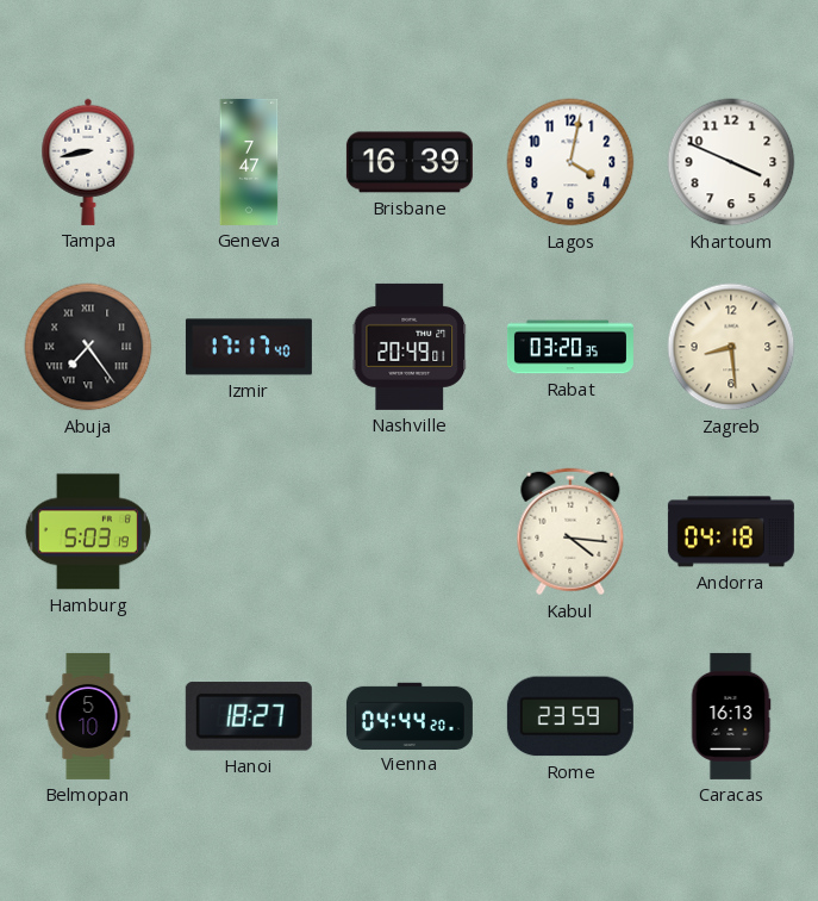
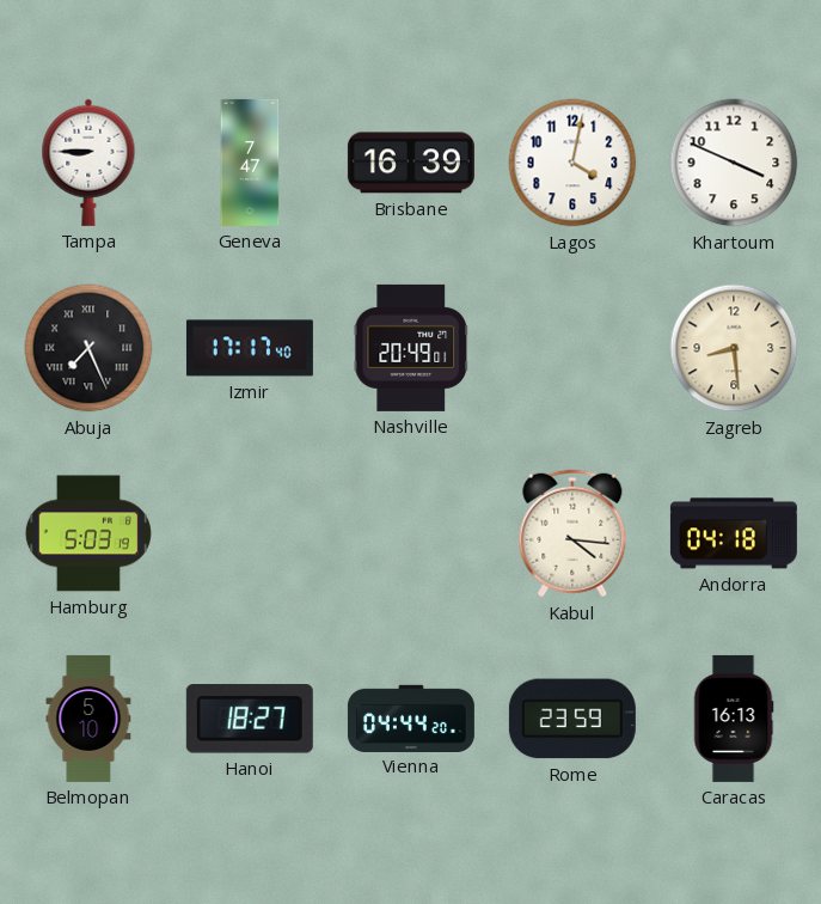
Tampa: 8:43 -> 8:45
Abuja: 7:24 -> 7:26
Rabat: 03:20 -> none
